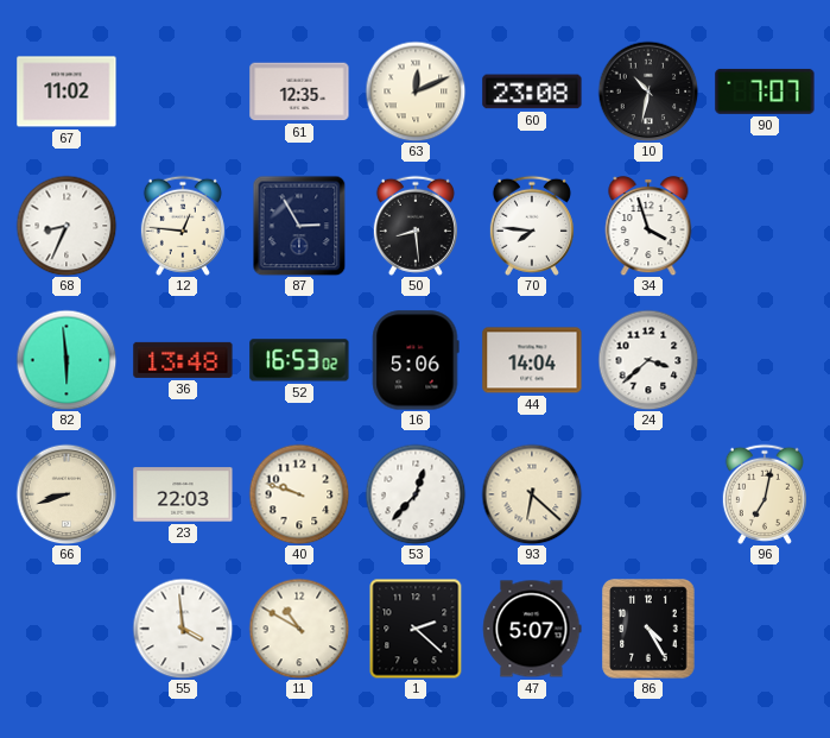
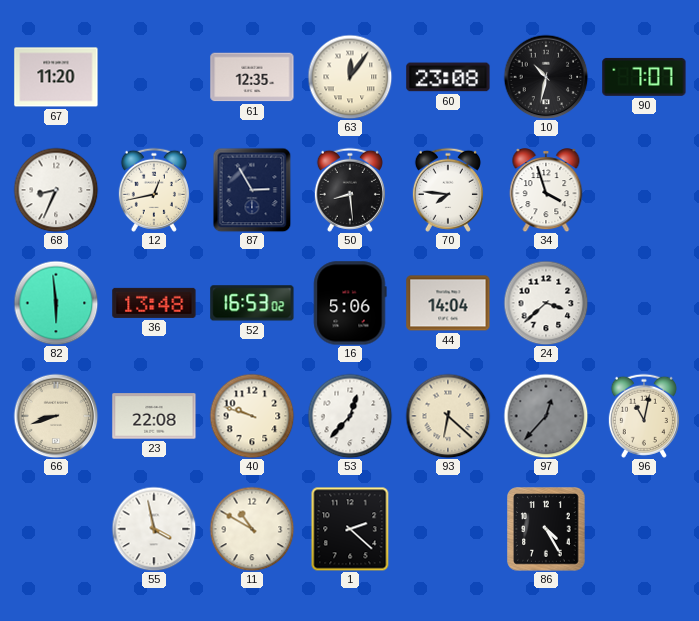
67: 11:02 -> 11:20
63: 12:11 -> 12:06
12: 12:46 -> 12:43
23: 22:03 -> 22:08
97: none -> 12:37
96: 7:02 -> 11:02
55: 3:59 -> 3:58
47: 5:07 -> none
